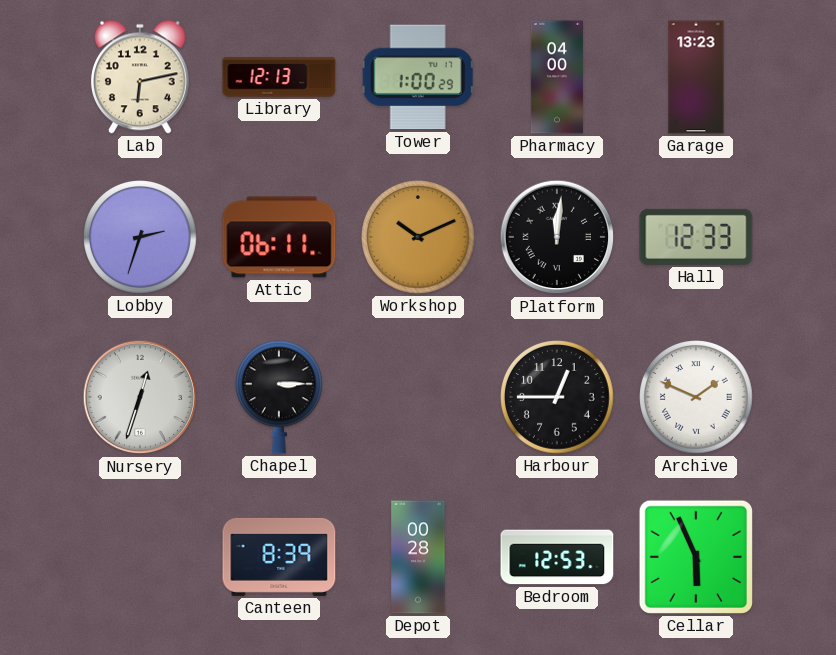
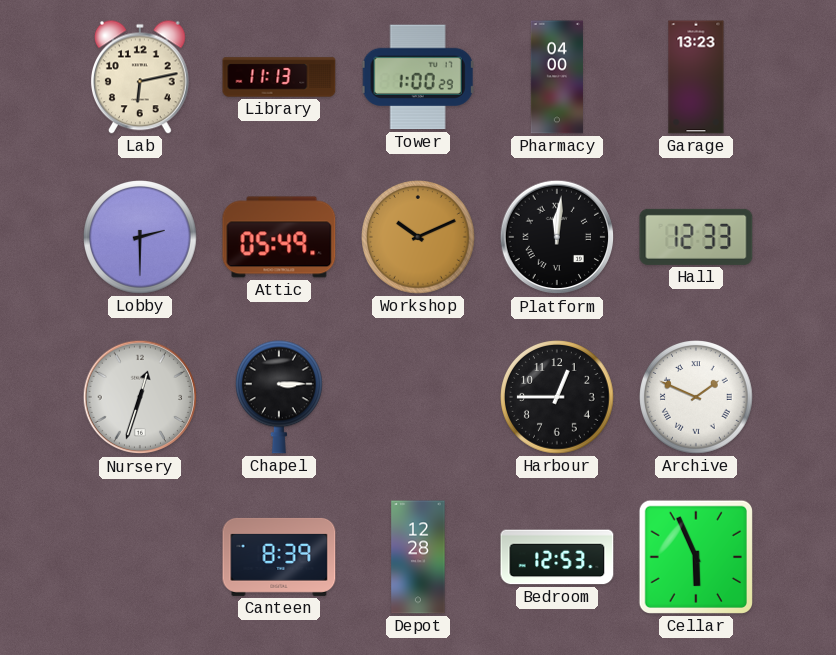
Library: 12:13 -> 11:13
Lobby: 2:33 -> 2:30
Attic: 06:11 -> 05:49
Depot: 00:28 -> 12:28
